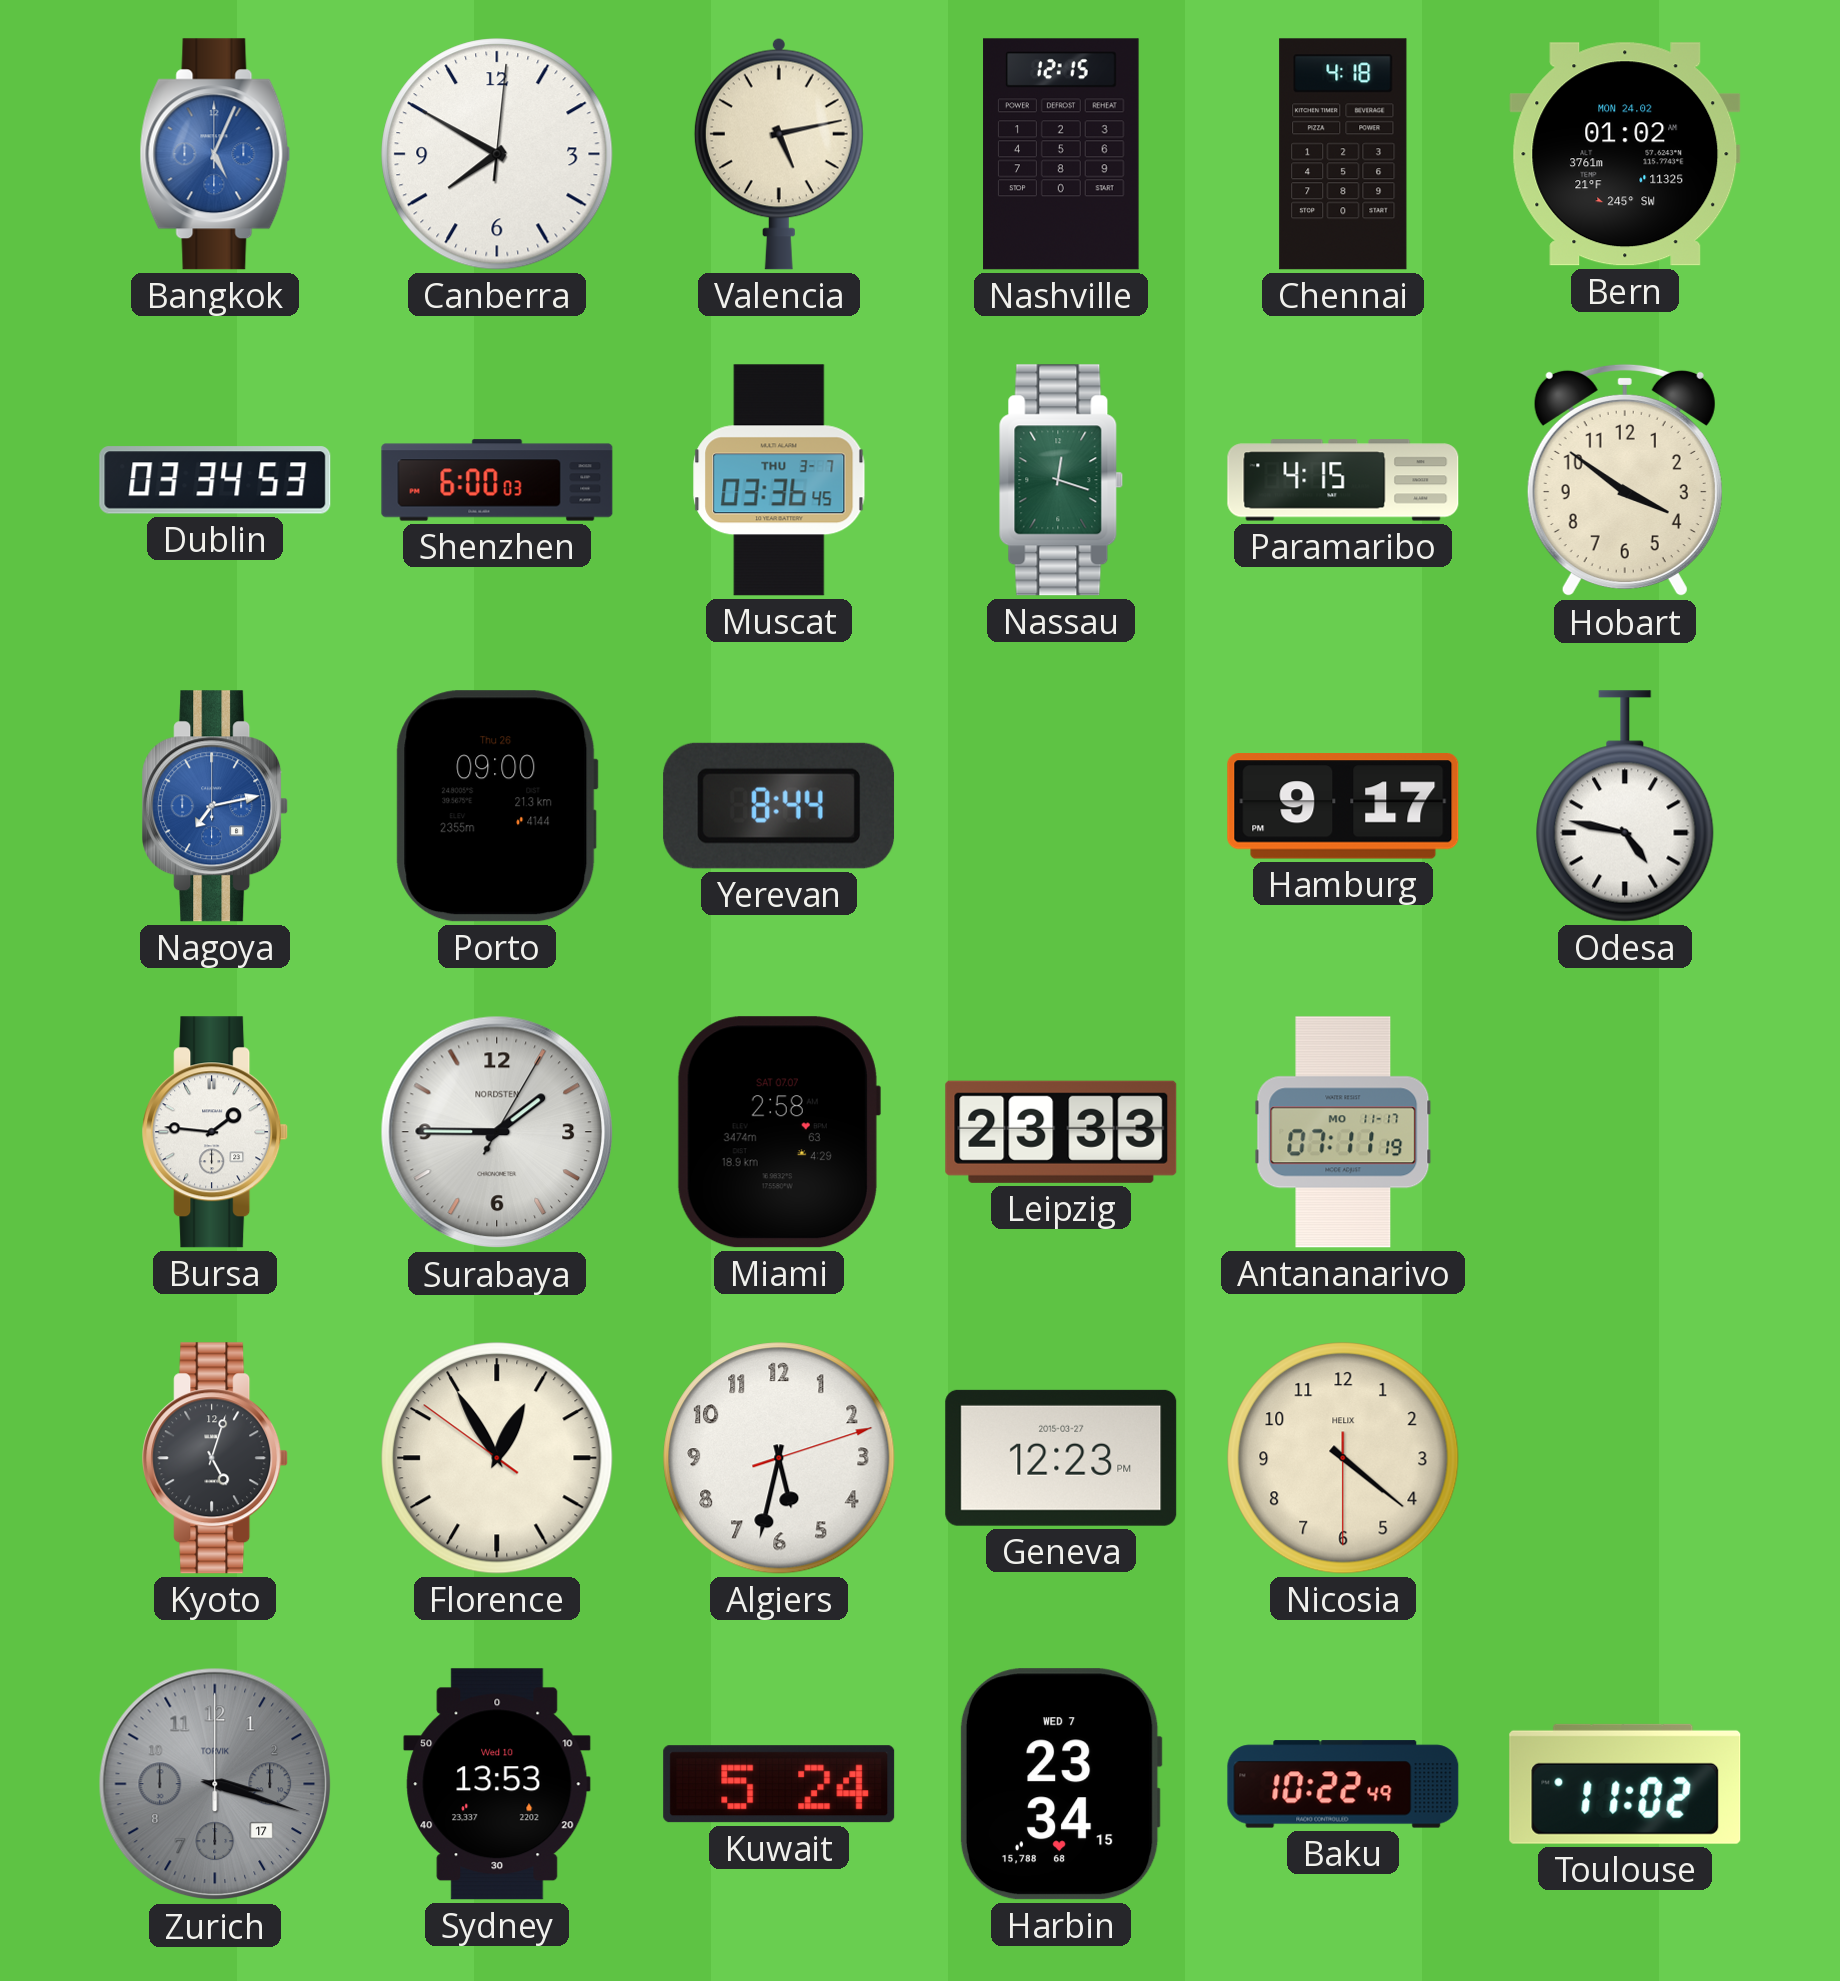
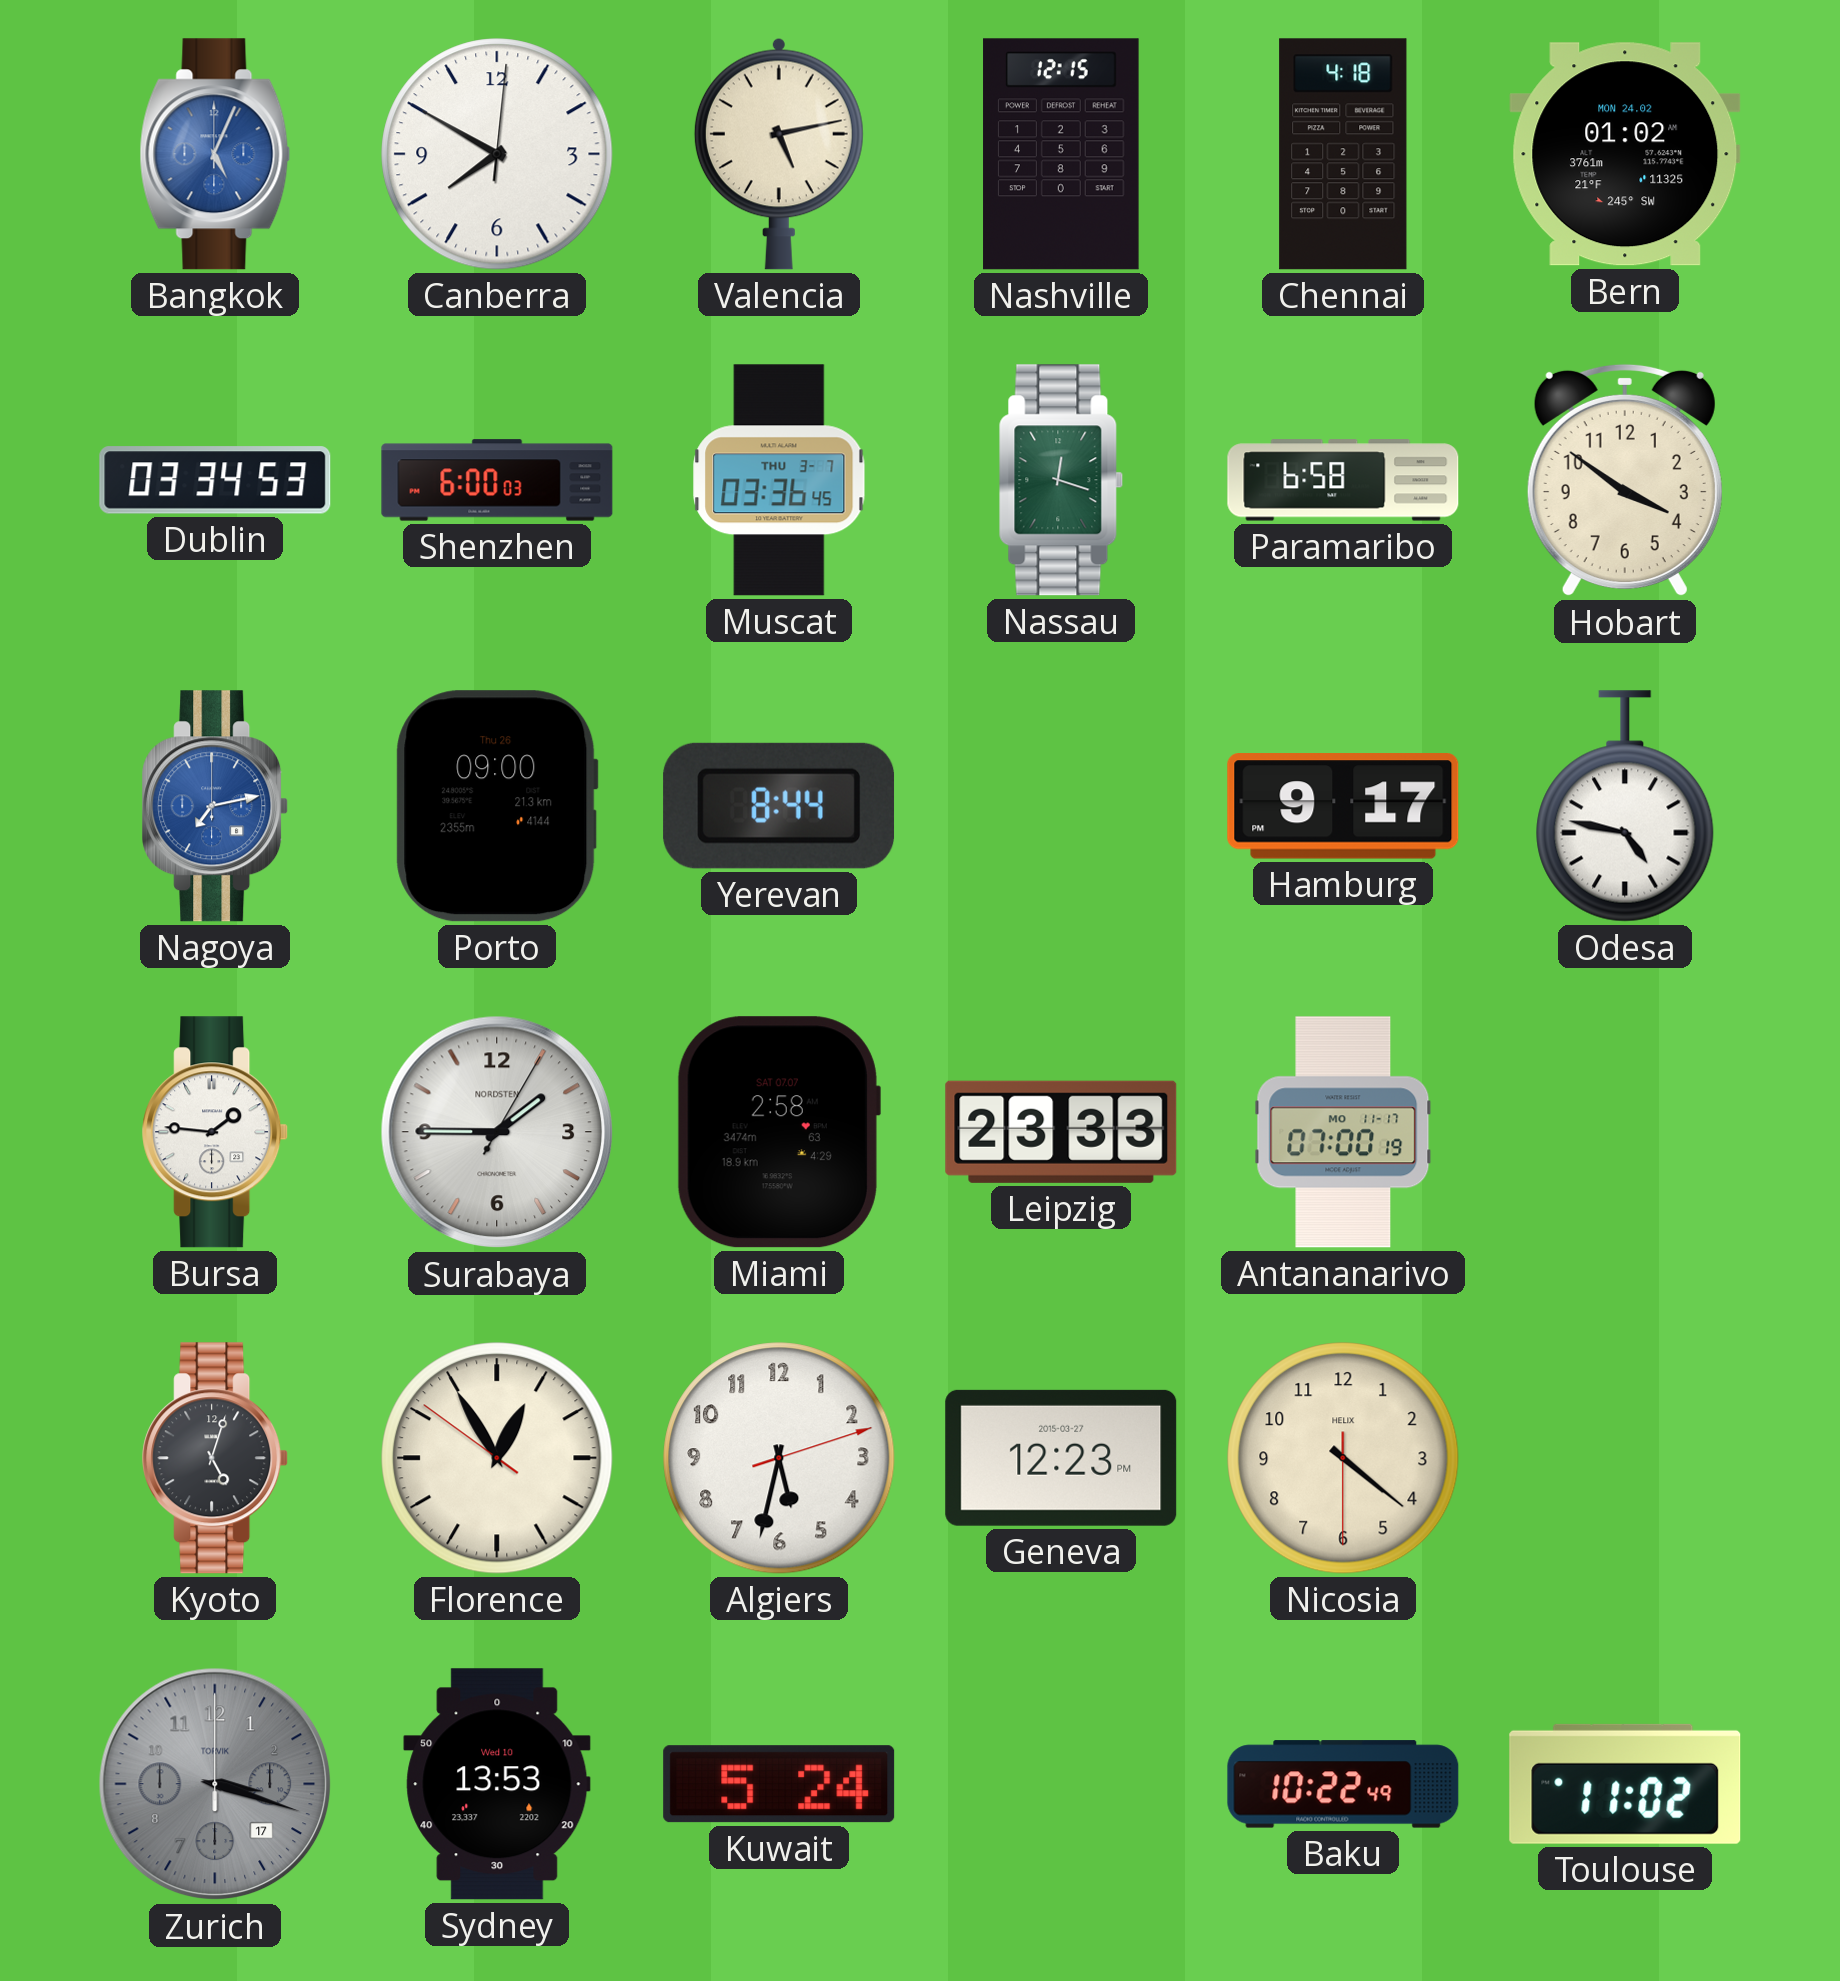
Paramaribo: 4:15 -> 6:58
Antananarivo: 07:11 -> 07:00
Harbin: 23:34 -> none
